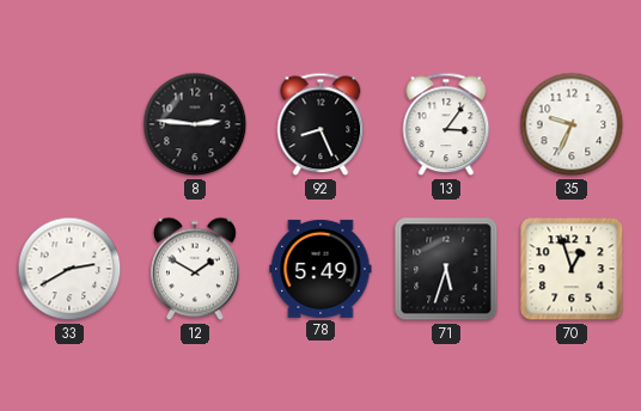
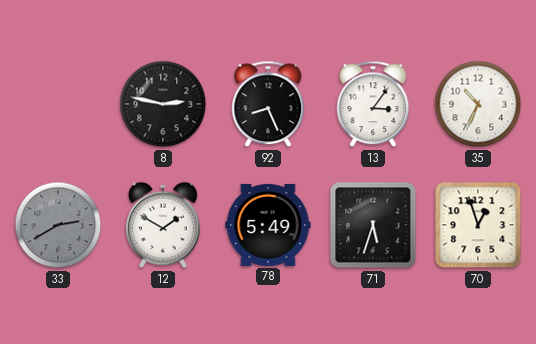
8: 2:46 -> 2:47
35: 9:34 -> 10:34
33 dial: white -> grey
